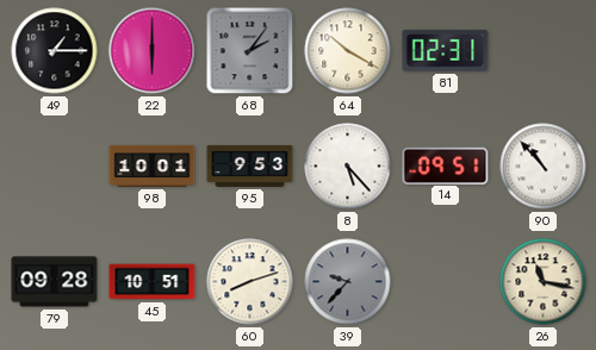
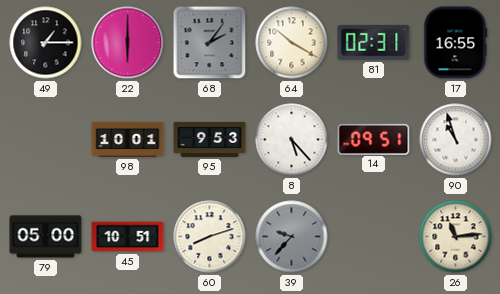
17: none -> 16:55
90: 10:53 -> 10:57
79: 09:28 -> 05:00
26: 11:17 -> 11:14
